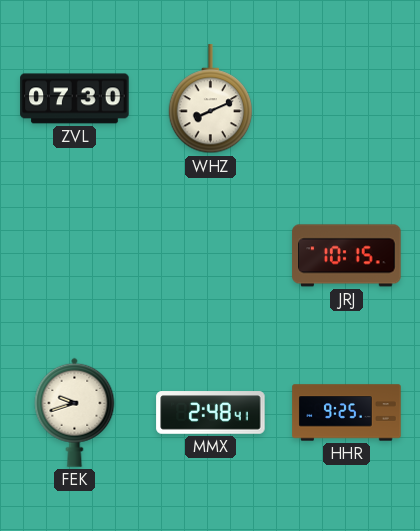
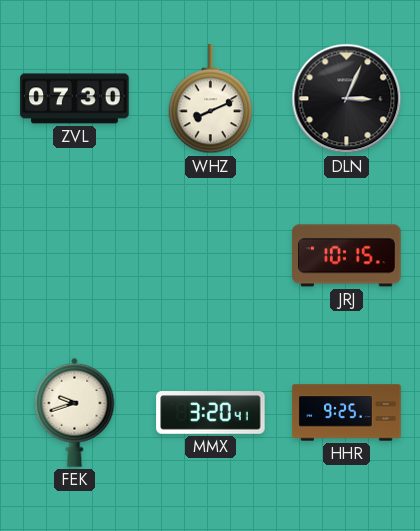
DLN: none -> 3:04
MMX: 2:48 -> 3:20
